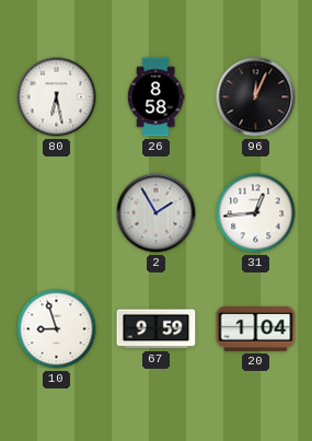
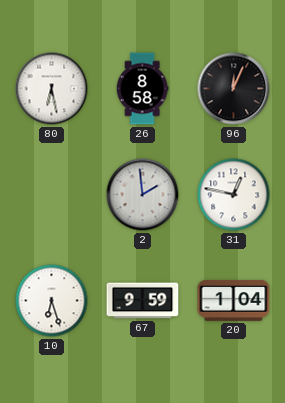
2: 1:55 -> 1:59
31: 12:44 -> 12:47
10: 8:57 -> 6:27
